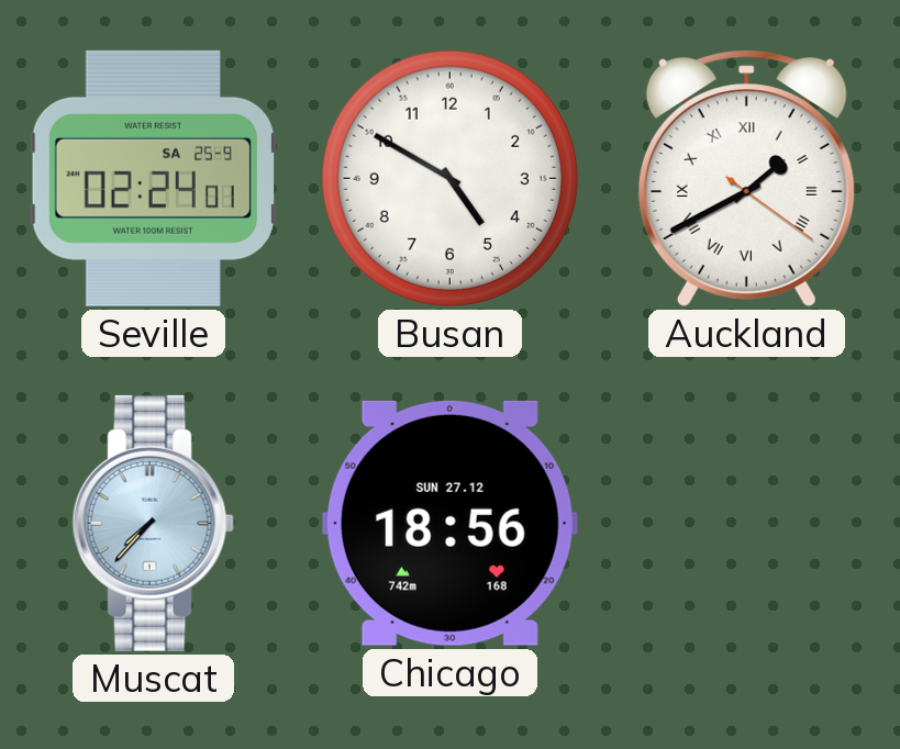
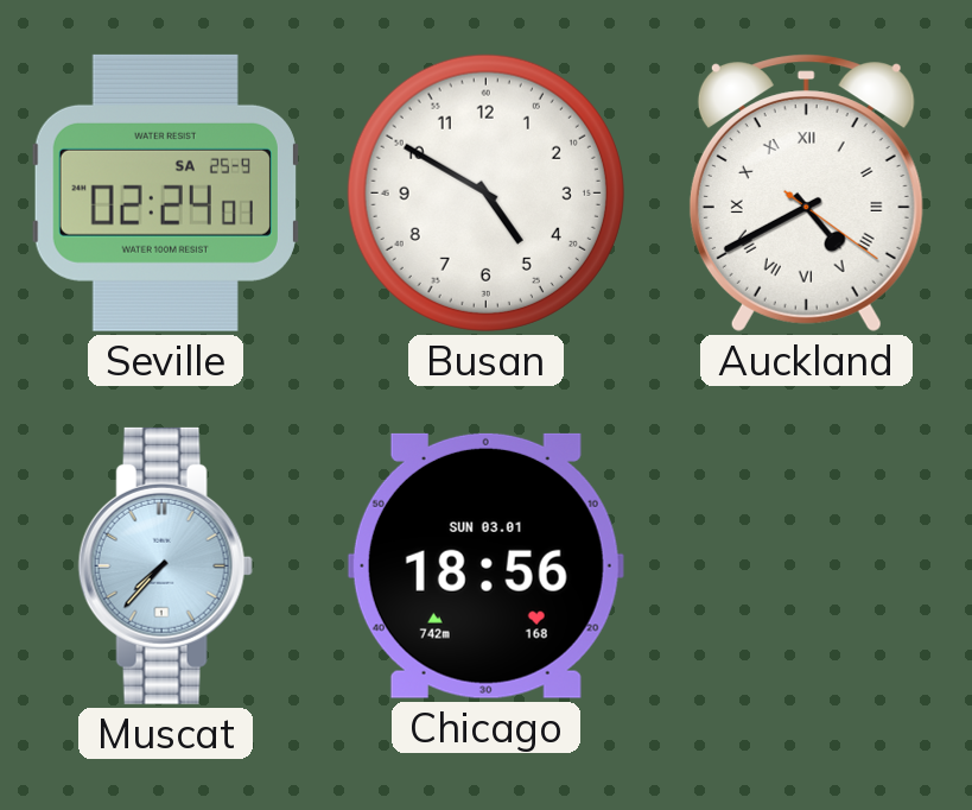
Auckland: 1:40 -> 4:40
Chicago date: SUN 27.12 -> SUN 03.01
